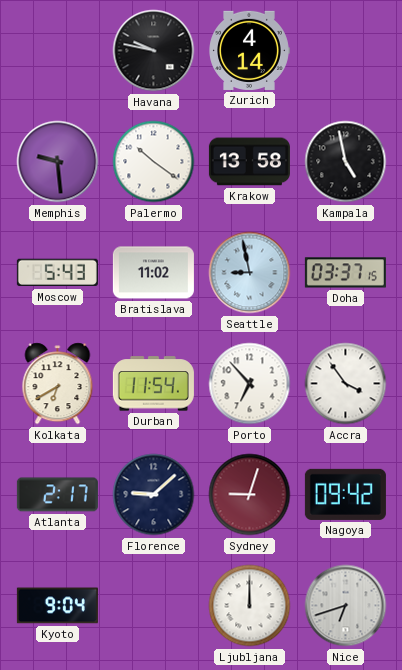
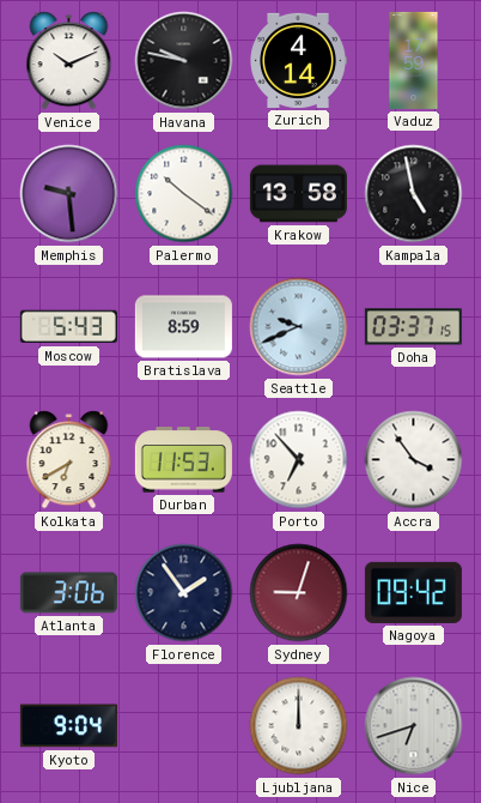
Venice: none -> 10:11
Vaduz: none -> 17:59
Bratislava: 11:02 -> 8:59
Seattle: 8:58 -> 9:41
Durban: 11:54 -> 11:53
Atlanta: 2:17 -> 3:06
Florence: 9:08 -> 1:54
